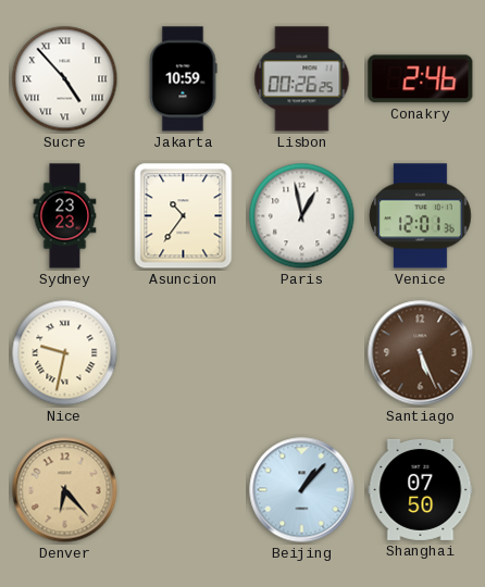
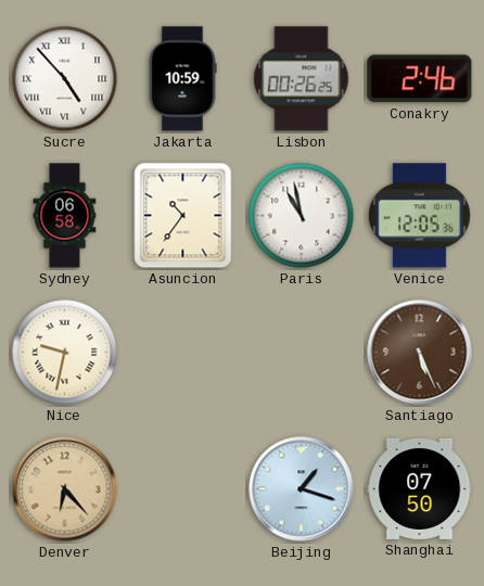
Sydney: 23:23 -> 06:58
Paris: 12:58 -> 10:58
Venice: 12:01 -> 12:05
Beijing: 1:07 -> 1:18
